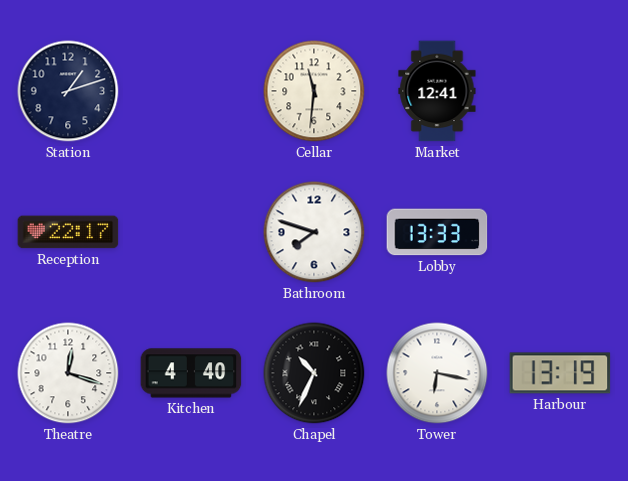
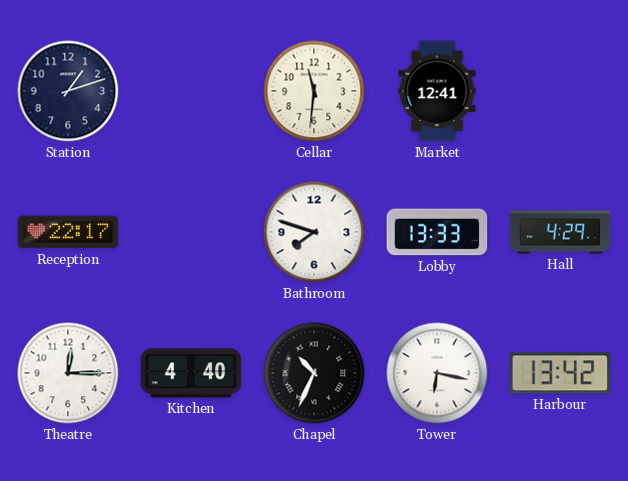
Hall: none -> 4:29
Theatre: 12:18 -> 12:15
Harbour: 13:19 -> 13:42
